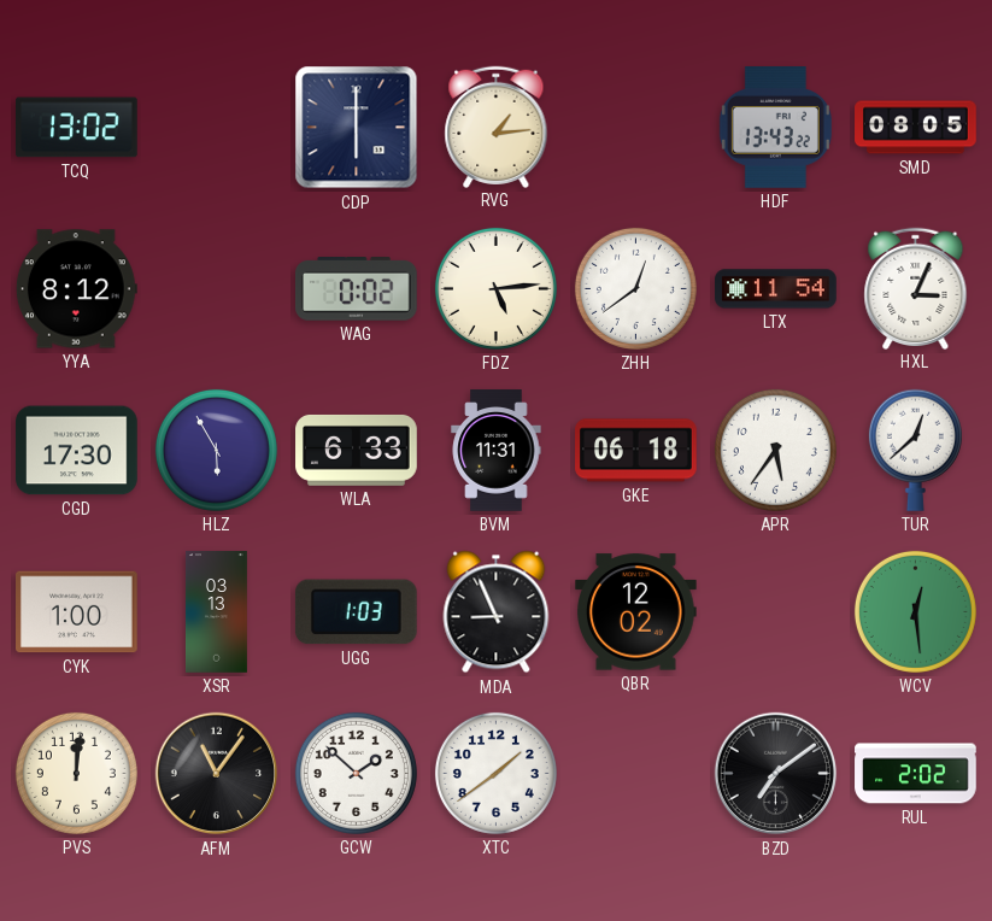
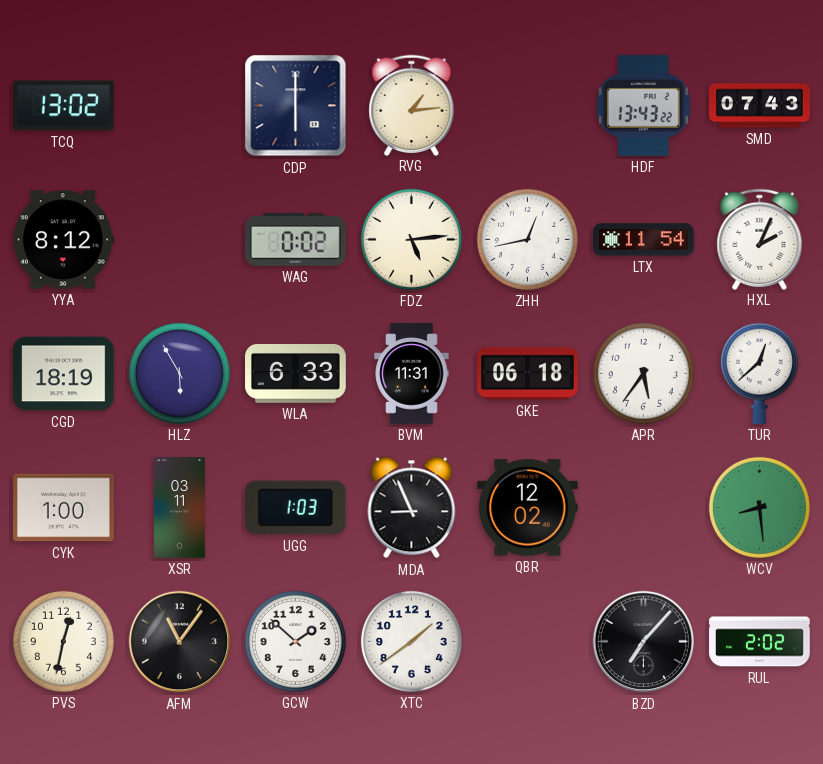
SMD: 08:05 -> 07:43
ZHH: 12:39 -> 12:43
HXL: 3:04 -> 2:04
CGD: 17:30 -> 18:19
XSR: 03:13 -> 03:11
WCV: 12:29 -> 8:29
PVS: 12:01 -> 12:32
BZD: 7:09 -> 7:07
